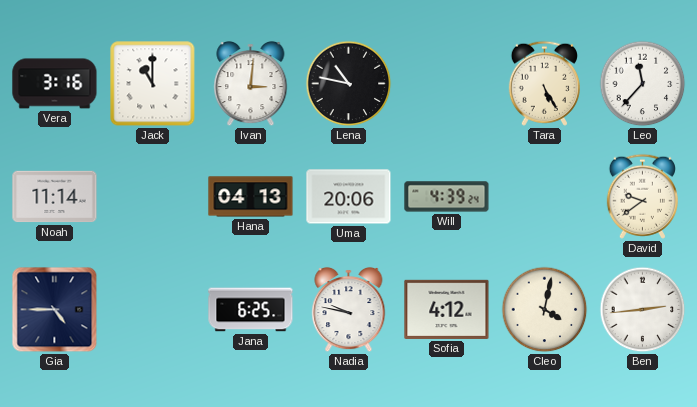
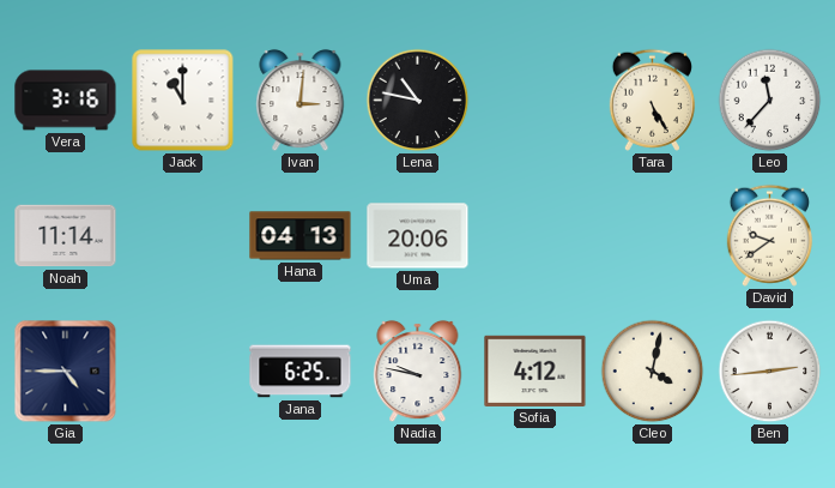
Will: 4:39 -> none
